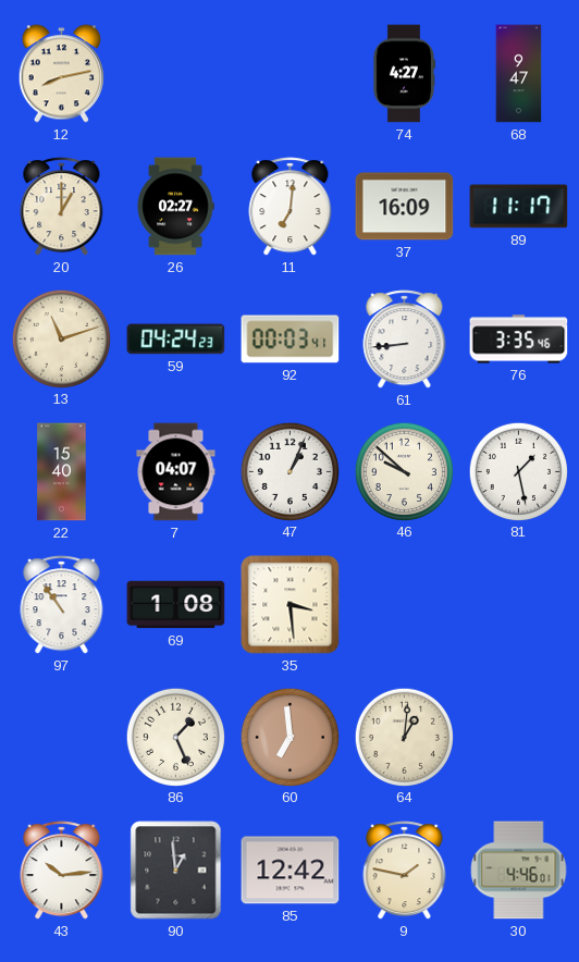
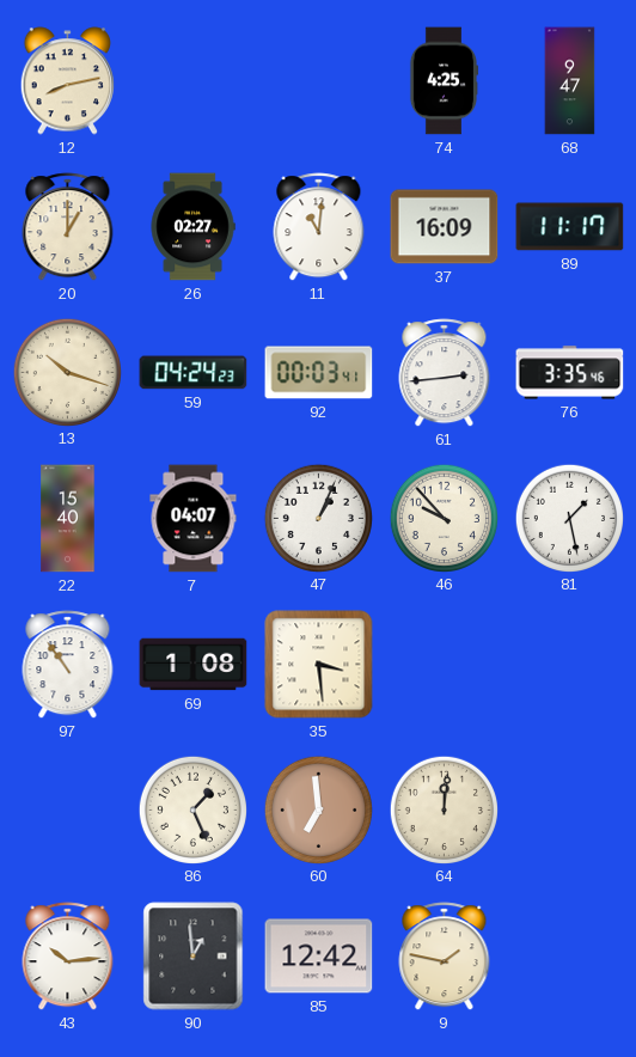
74: 4:27 -> 4:25
11: 7:01 -> 11:01
13: 11:12 -> 10:18
61: 8:44 -> 2:44
46: 9:52 -> 9:53
64: 1:01 -> 12:01
30: 4:46 -> none
